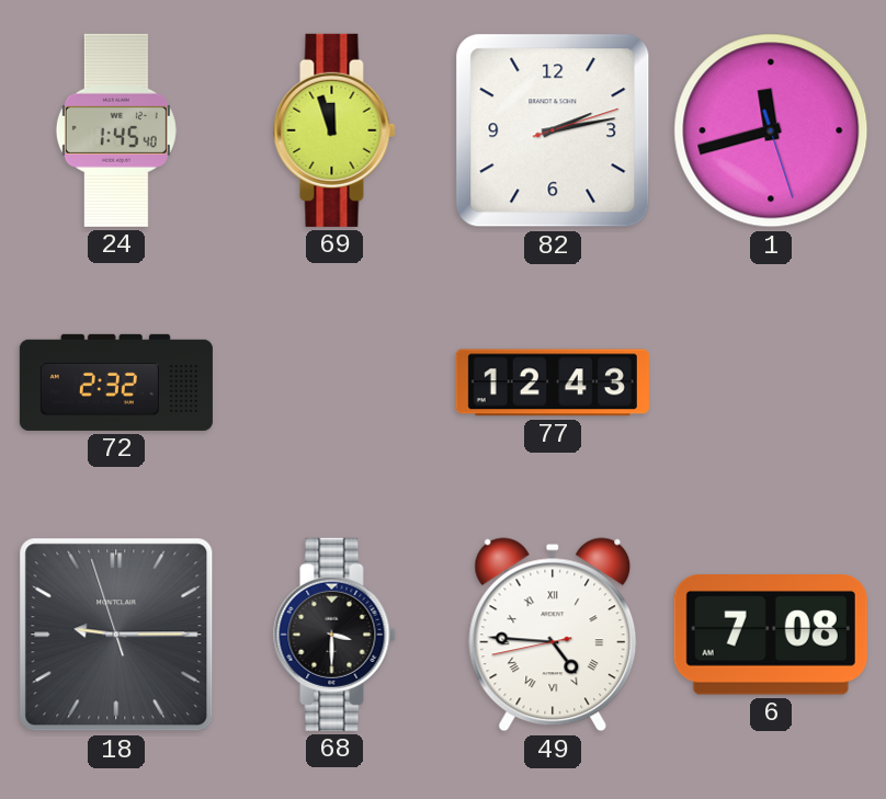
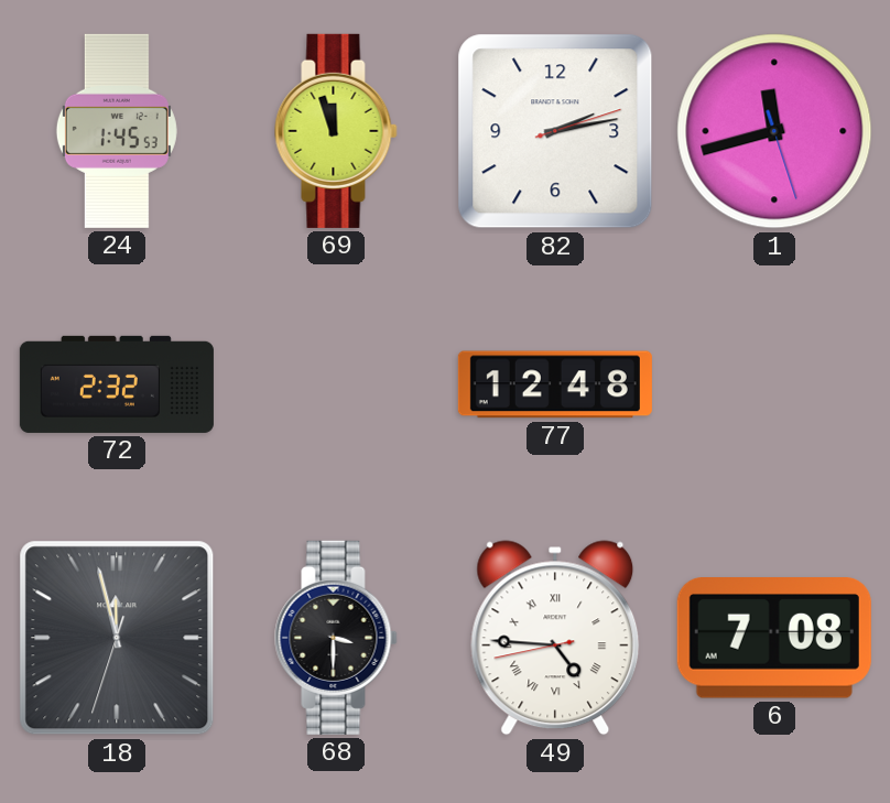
24: 1:45:40 -> 1:45:53
77: 12:43 -> 12:48
18: 9:14 -> 11:57
